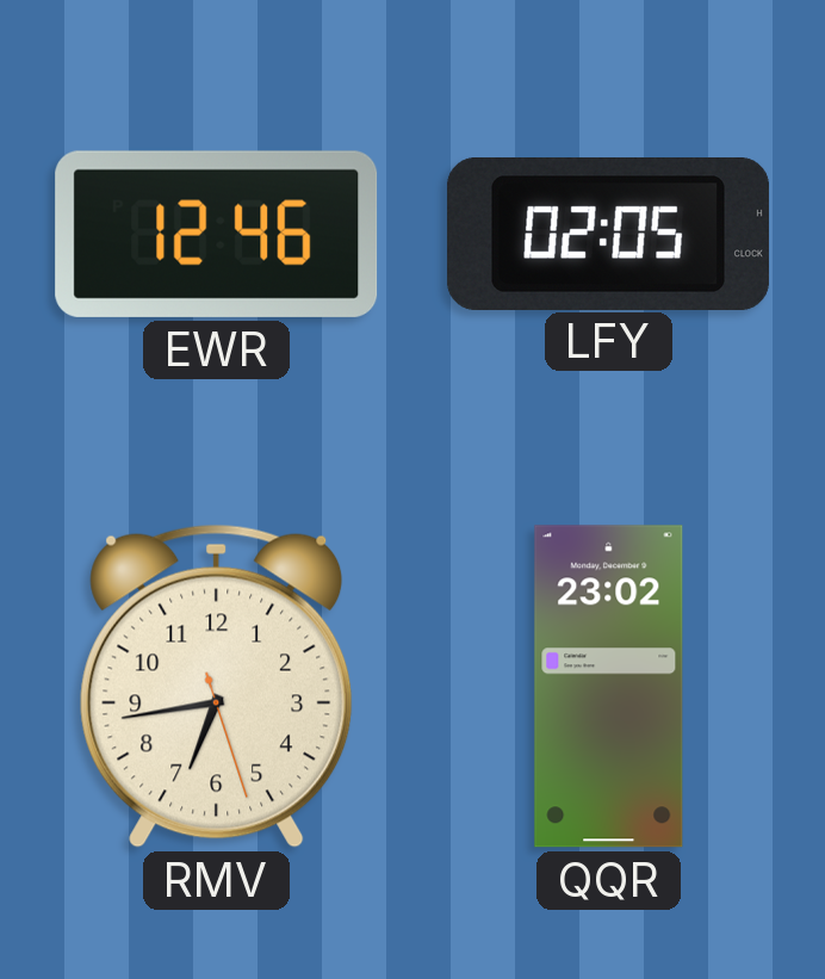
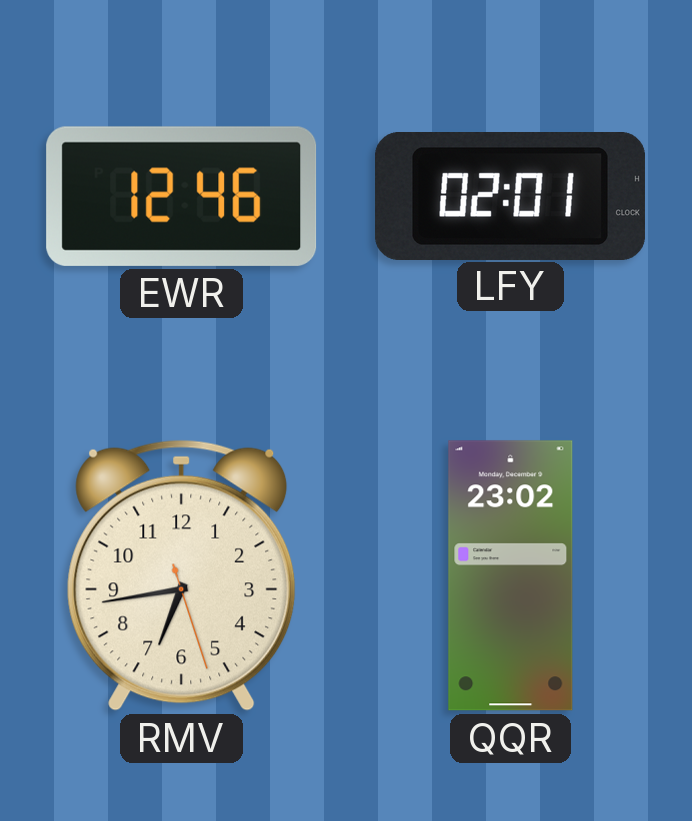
LFY: 02:05 -> 02:01
